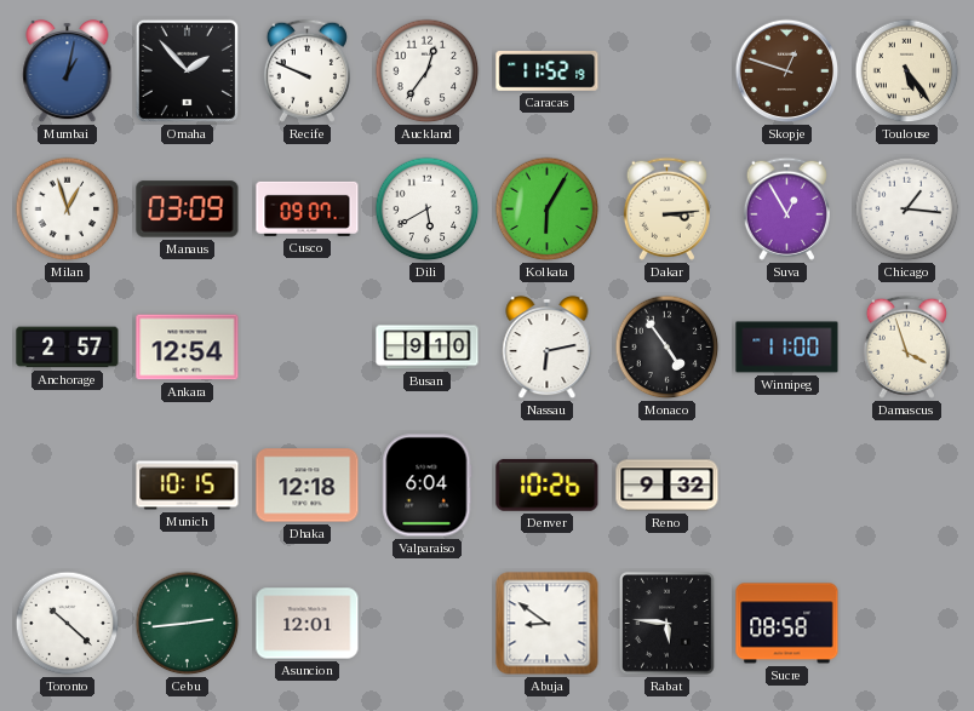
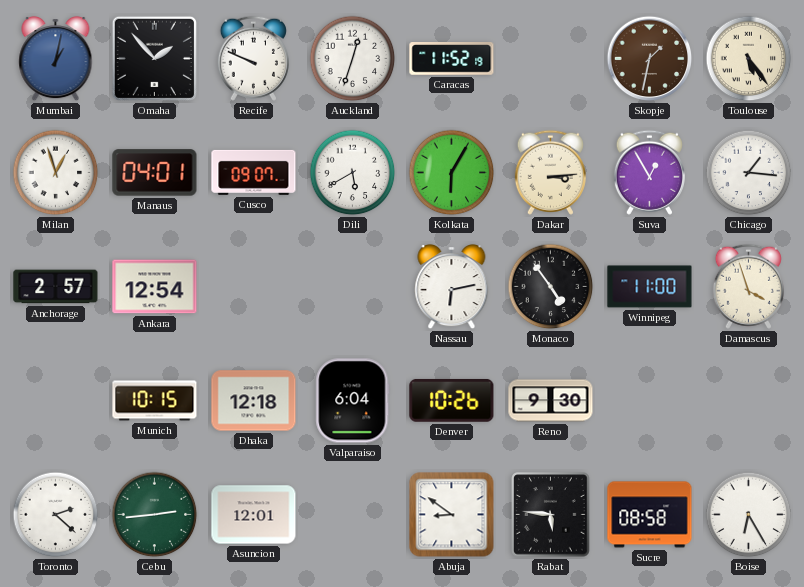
Auckland: 12:36 -> 12:33
Skopje: 12:48 -> 1:32
Manaus: 03:09 -> 04:01
Busan: 9:10 -> none
Reno: 9:32 -> 9:30
Toronto: 10:22 -> 2:22
Boise: none -> 6:25
